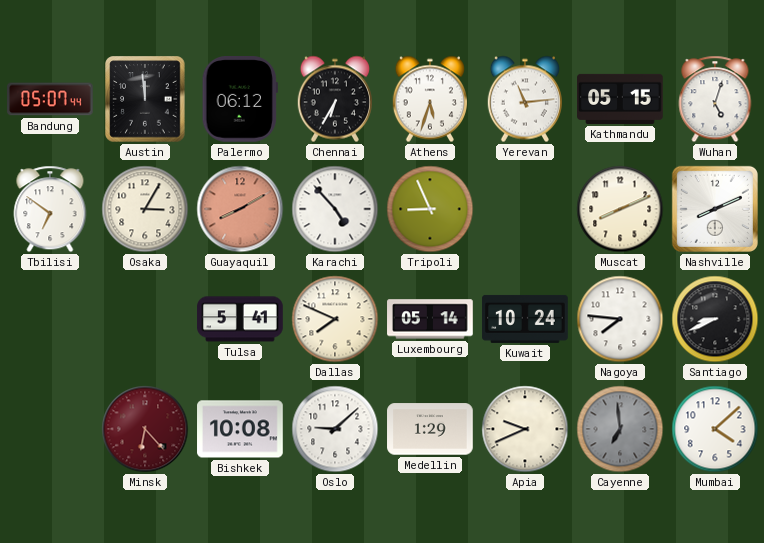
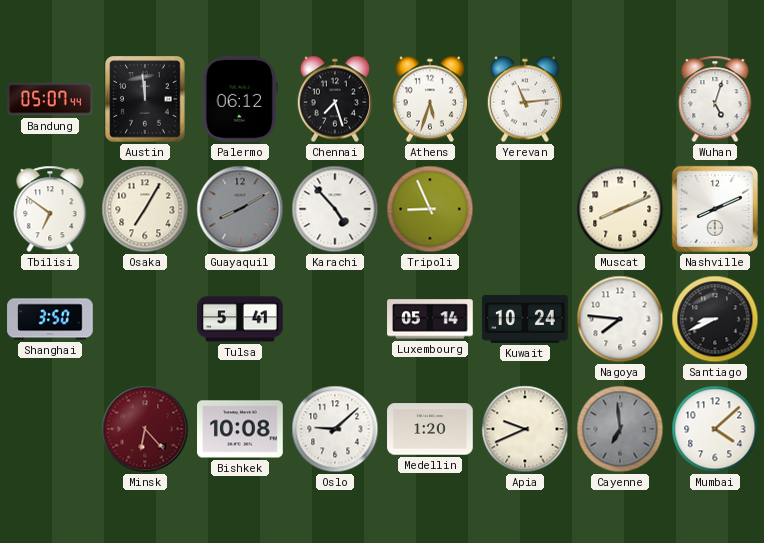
Chennai: 6:35 -> 7:27
Kathmandu: 05:15 -> none
Osaka: 3:05 -> 7:05
Guayaquil dial: salmon -> grey
Shanghai: none -> 3:50
Dallas: 7:49 -> none
Medellin: 1:29 -> 1:20
